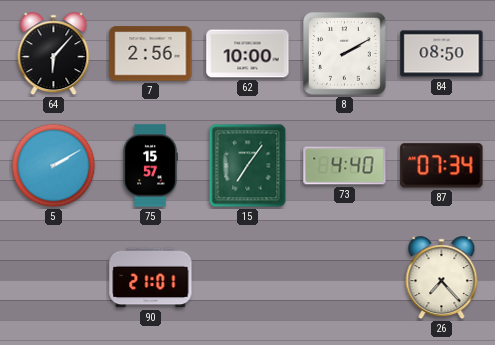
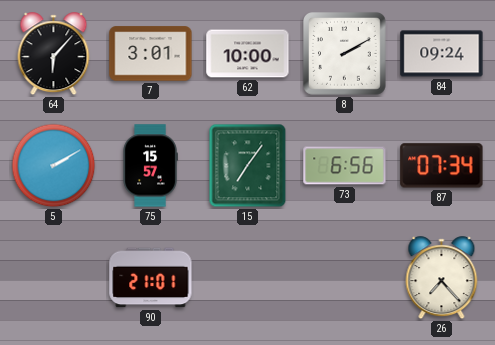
7: 2:56 -> 3:01
84: 08:50 -> 09:24
73: 4:40 -> 6:56
